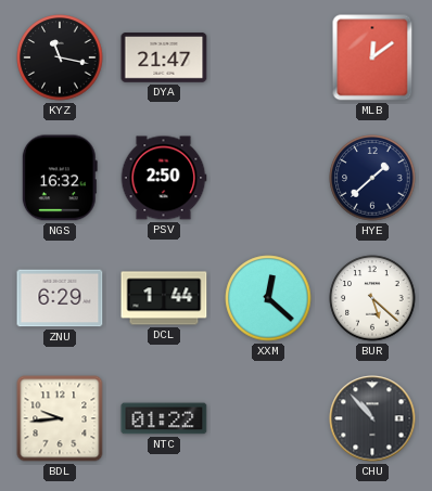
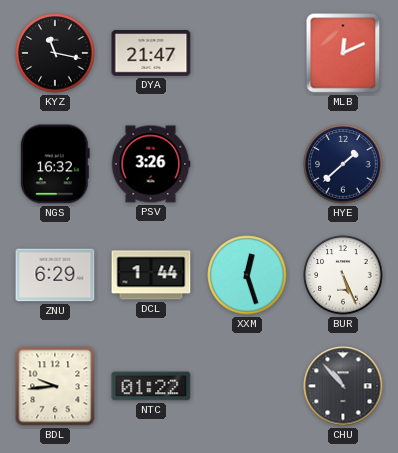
MLB: 12:09 -> 12:11
PSV: 2:50 -> 3:26
XXM: 12:22 -> 12:27
BUR: 5:22 -> 5:26
